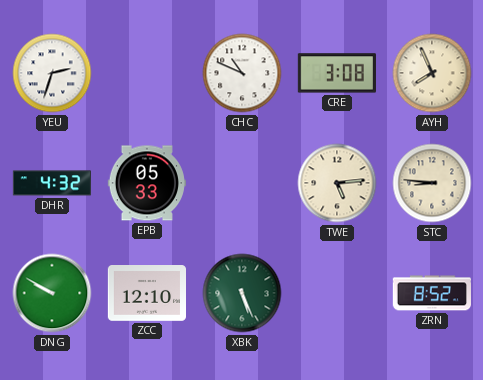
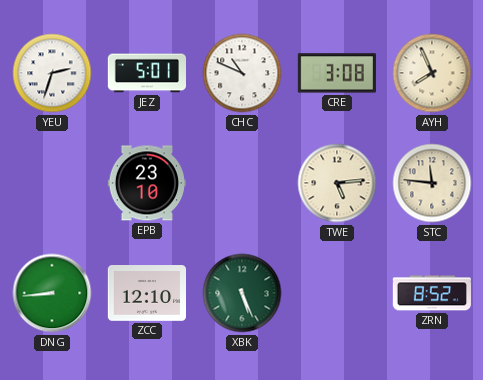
JEZ: none -> 5:01
DHR: 4:32 -> none
EPB: 05:33 -> 23:10
STC: 8:46 -> 11:46
DNG: 9:50 -> 8:44
